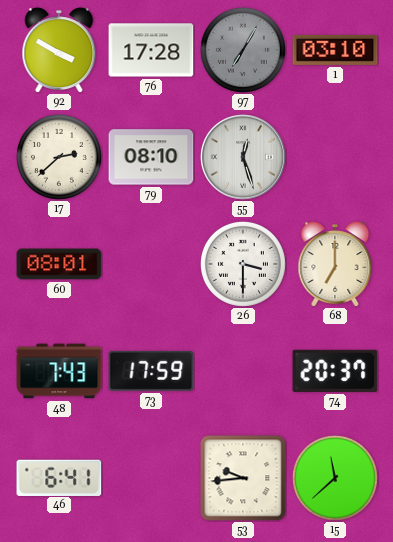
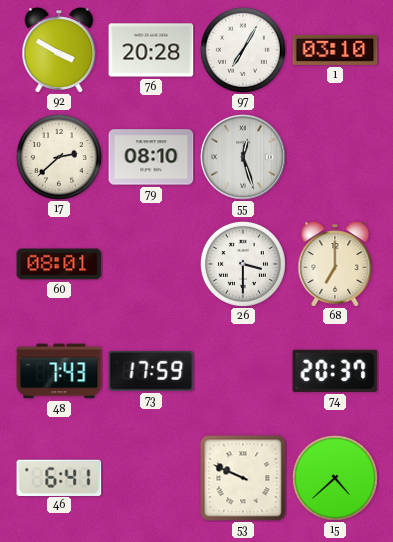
76: 17:28 -> 20:28
97 dial: grey -> white
53: 9:44 -> 9:49
15: 11:38 -> 4:38
